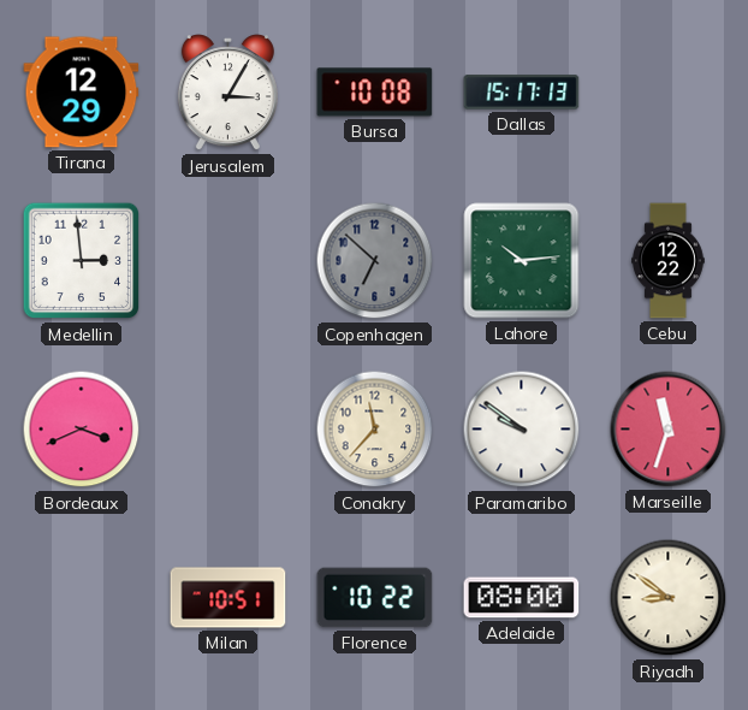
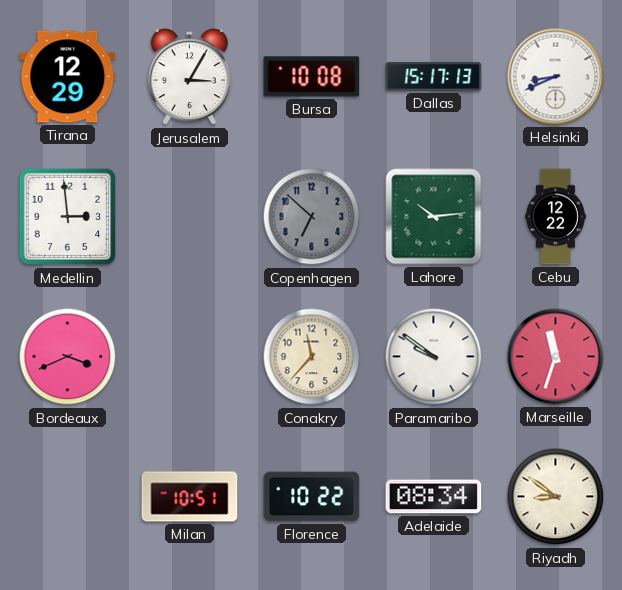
Helsinki: none -> 8:41
Adelaide: 08:00 -> 08:34
